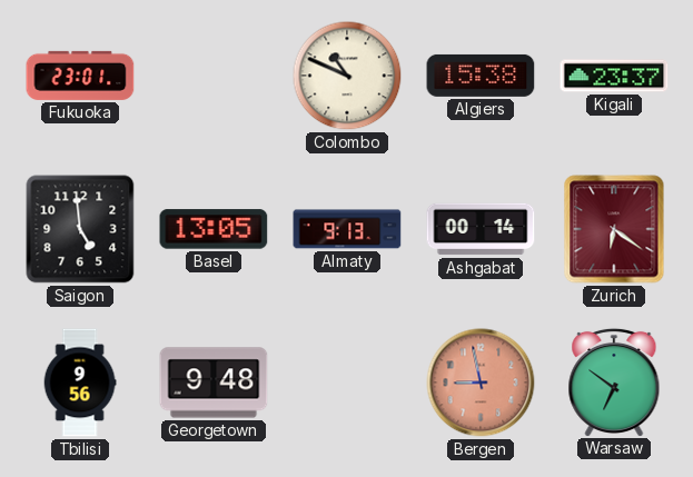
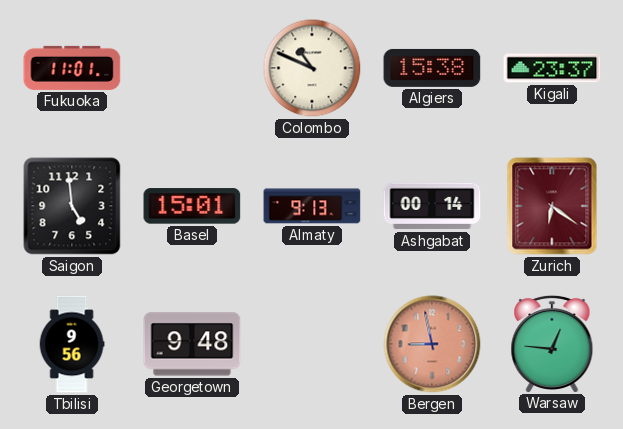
Fukuoka: 23:01 -> 11:01
Basel: 13:05 -> 15:01
Warsaw: 6:51 -> 12:46
